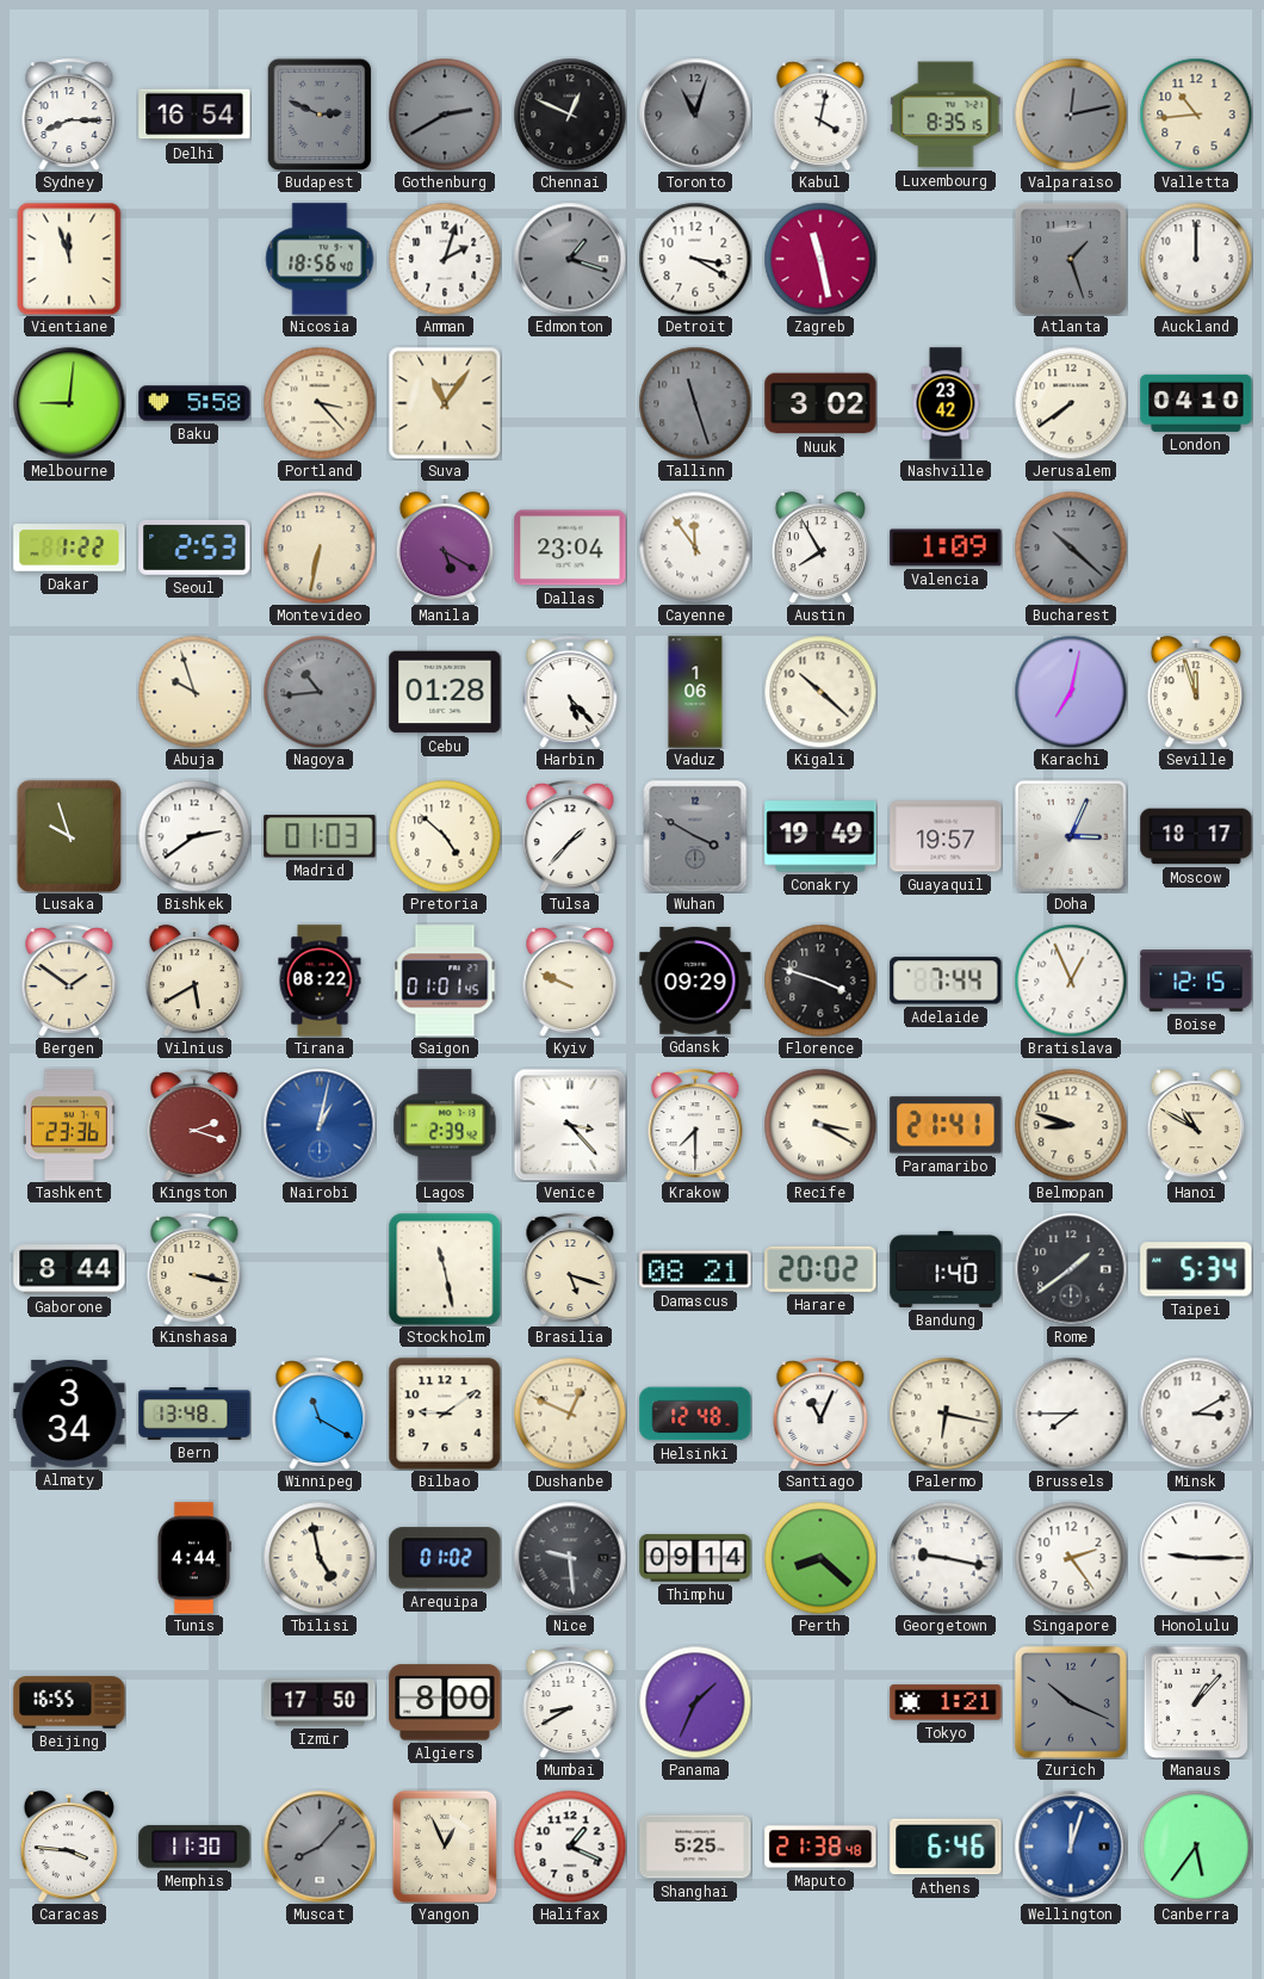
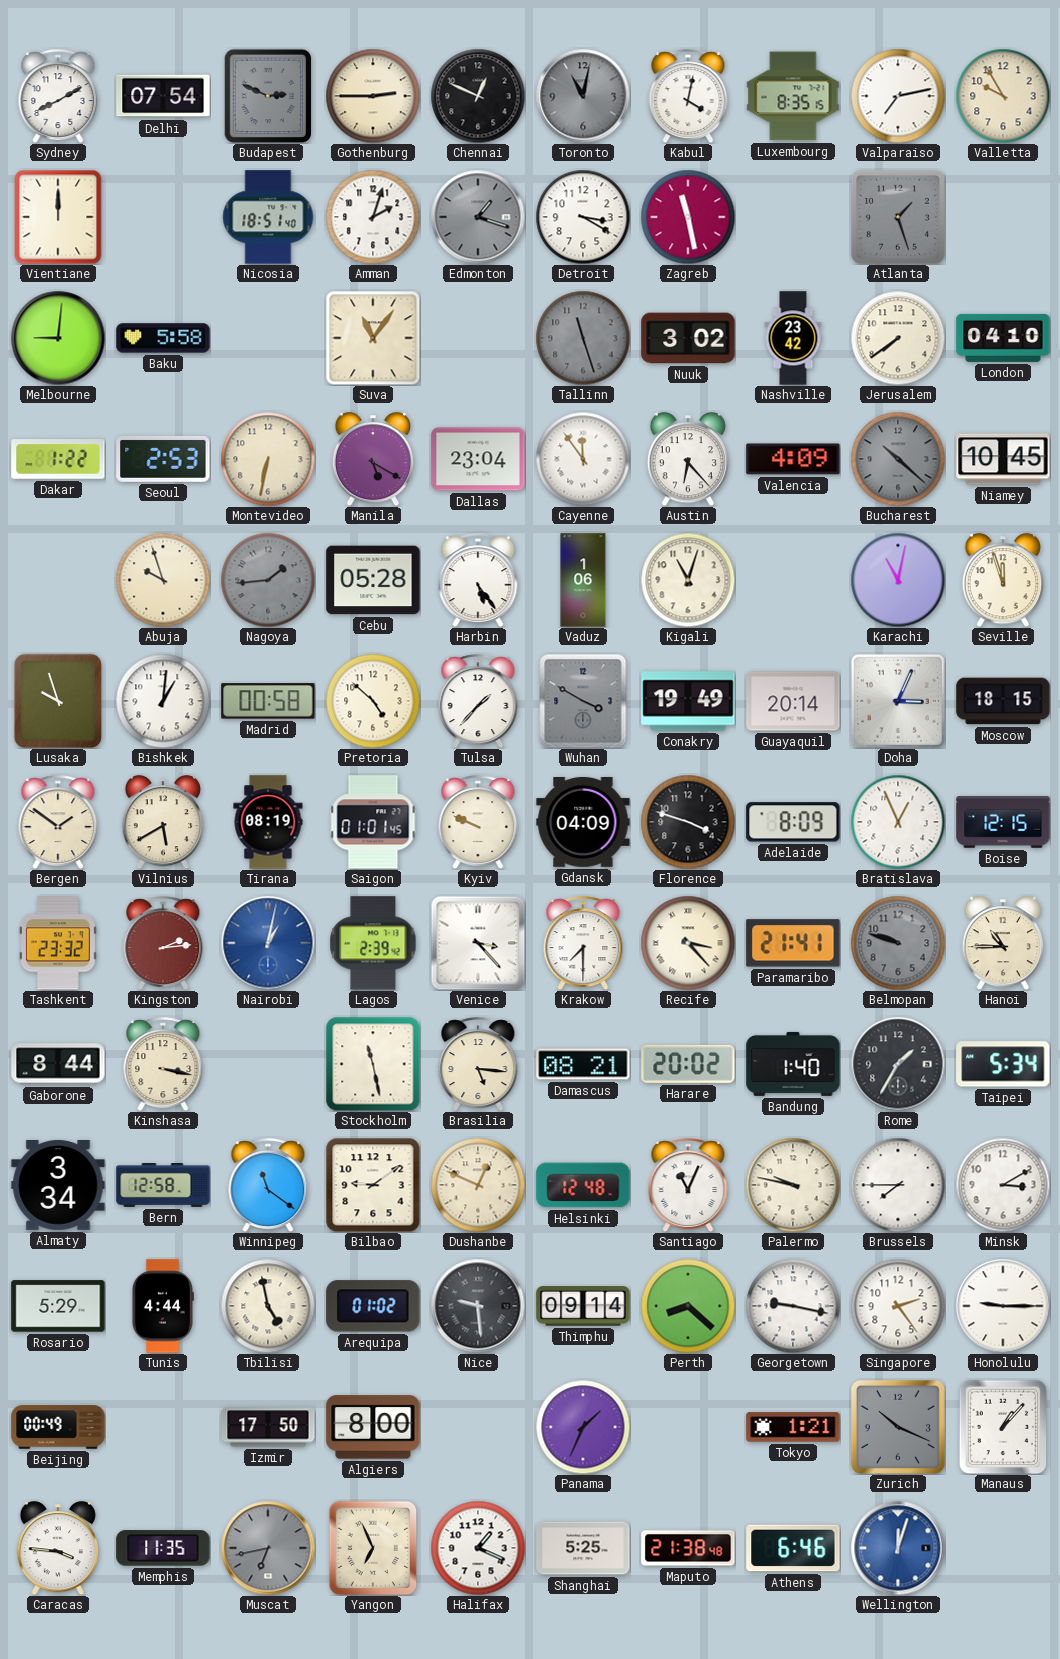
Sydney: 8:15 -> 8:10
Delhi: 16:54 -> 07:54
Gothenburg: 2:40 -> 2:45
Gothenburg dial: grey -> cream
Toronto: 11:03 -> 11:02
Valparaiso: 12:13 -> 7:13
Valparaiso dial: grey -> white
Valletta: 10:44 -> 9:55
Vientiane: 11:57 -> 12:00
Nicosia: 18:56 -> 18:51
Auckland: 12:00 -> none
Portland: 3:23 -> none
Austin: 7:55 -> 6:23
Valencia: 1:09 -> 4:09
Niamey: none -> 10:45
Nagoya: 10:44 -> 1:44
Cebu: 01:28 -> 05:28
Harbin: 5:23 -> 5:24
Kigali: 10:22 -> 11:03
Karachi: 7:02 -> 11:02
Bishkek: 2:39 -> 1:01
Madrid: 01:03 -> 00:58
Guayaquil: 19:57 -> 20:14
Moscow: 18:17 -> 18:15
Tirana: 08:22 -> 08:19
Gdansk: 09:29 -> 04:09
Adelaide: 7:44 -> 8:09
Tashkent: 23:36 -> 23:32
Kingston: 2:18 -> 2:14
Recife: 3:20 -> 3:23
Belmopan: 8:48 -> 9:48
Belmopan dial: cream -> grey
Hanoi: 10:50 -> 10:45
Brasilia: 5:18 -> 5:16
Rome: 1:39 -> 1:35
Bern: 13:48 -> 12:58
Winnipeg: 11:20 -> 11:21
Palermo: 6:17 -> 9:47
Rosario: none -> 5:29
Beijing: 16:55 -> 00:49
Mumbai: 8:40 -> none
Memphis: 11:30 -> 11:35
Muscat: 8:07 -> 6:43
Yangon: 12:56 -> 6:56
Canberra: 5:36 -> none
